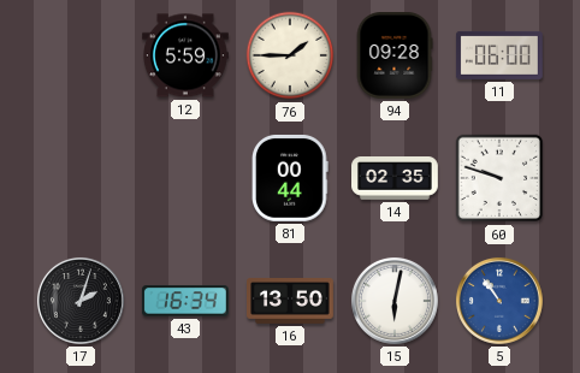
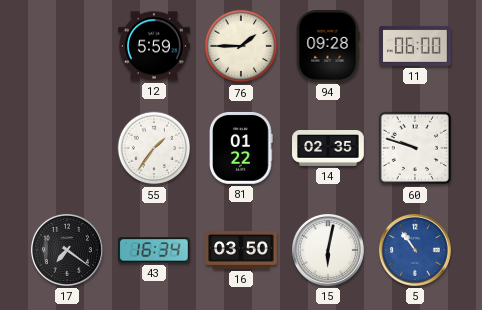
55: none -> 1:36
81: 00:44 -> 01:22
17: 2:03 -> 7:21
16: 13:50 -> 03:50
